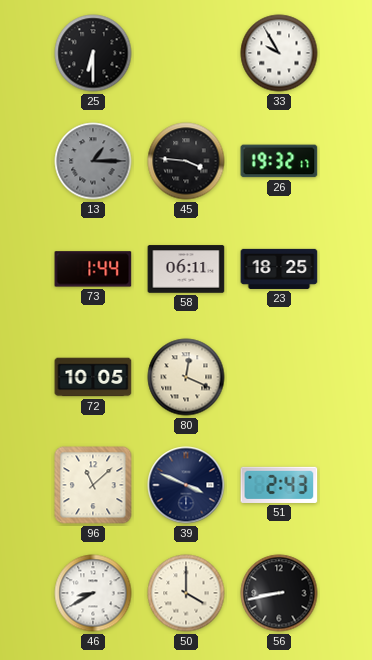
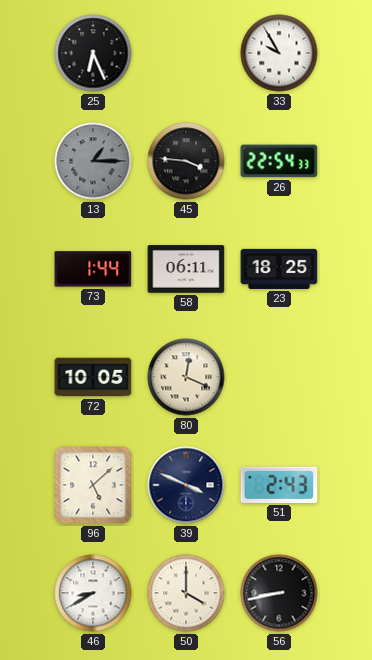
25: 6:30 -> 6:26
26: 19:32 -> 22:54
96: 11:08 -> 5:08
